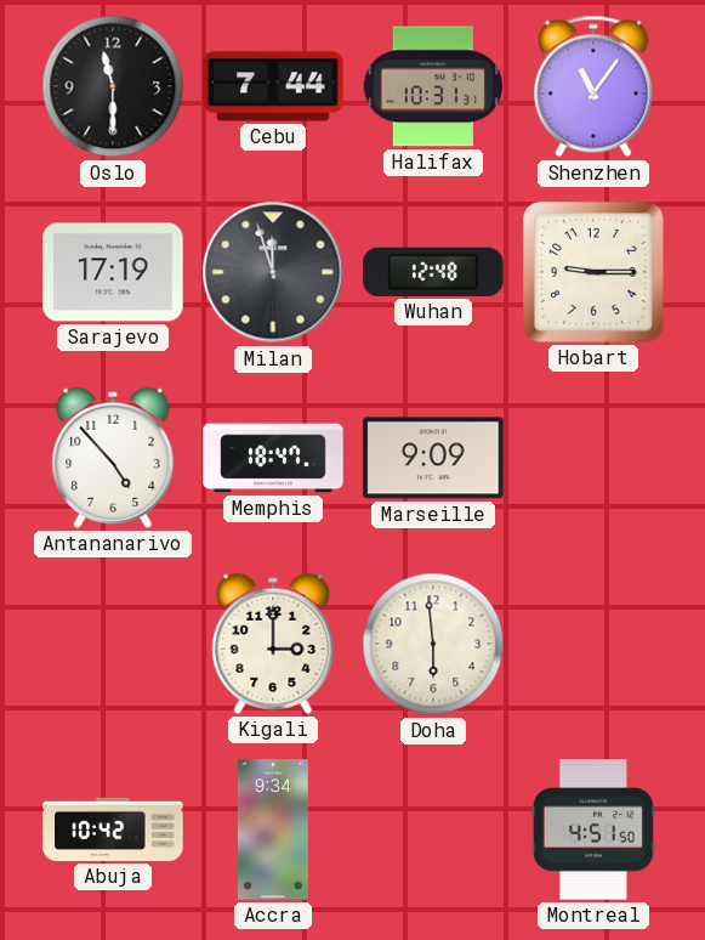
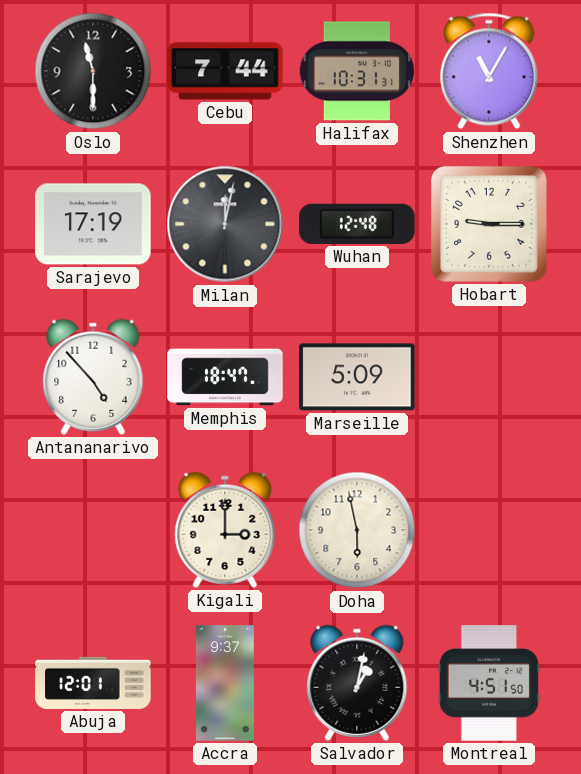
Shenzhen: 11:06 -> 11:05
Milan: 11:57 -> 12:02
Marseille: 9:09 -> 5:09
Doha: 5:59 -> 5:58
Abuja: 10:42 -> 12:01
Accra: 9:34 -> 9:37
Salvador: none -> 1:02
